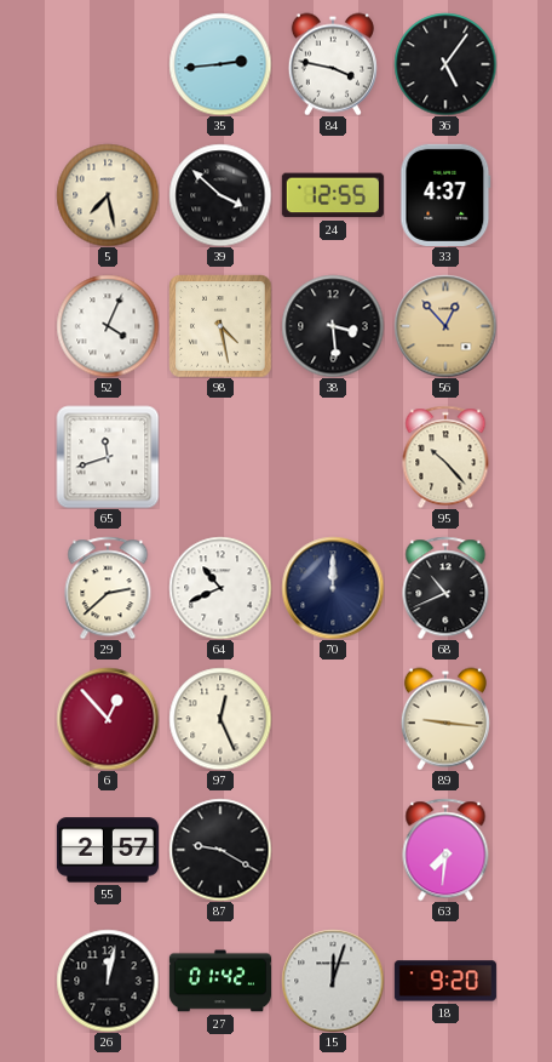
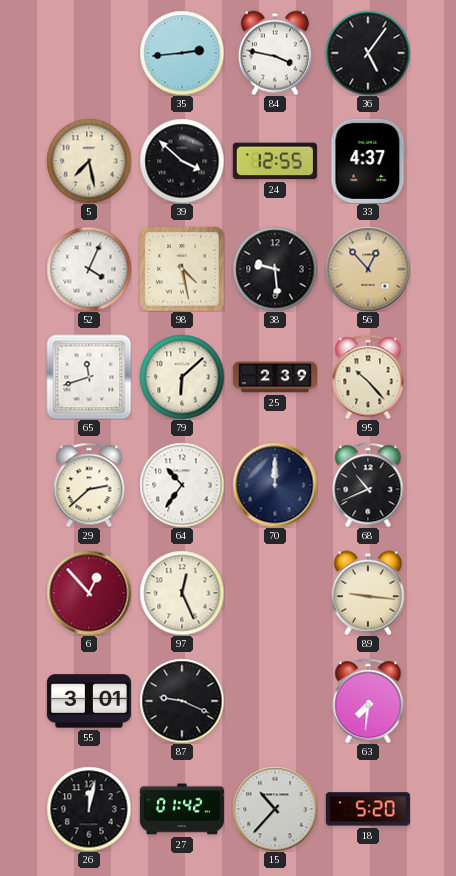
38: 3:29 -> 9:29
79: none -> 6:08
25: none -> 2:39
64: 10:41 -> 10:36
55: 2:57 -> 3:01
87: 9:20 -> 9:19
15: 12:03 -> 10:37
18: 9:20 -> 5:20
